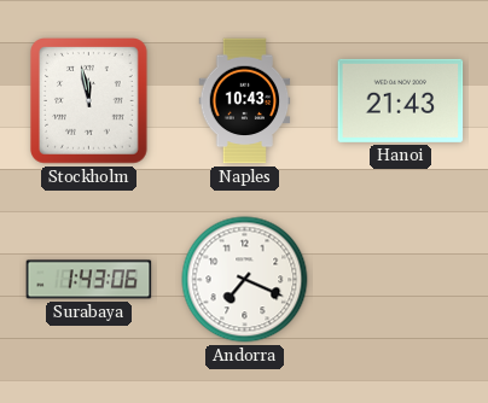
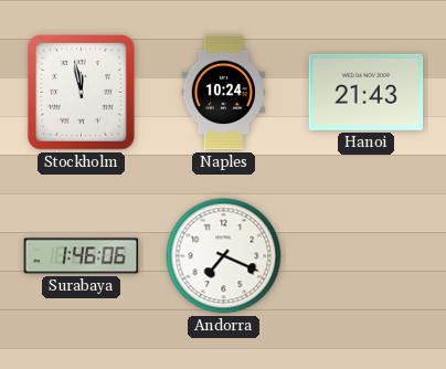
Naples: 10:43 -> 10:24
Surabaya: 1:43 -> 1:46
